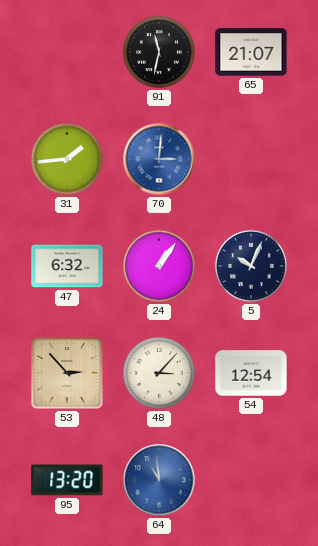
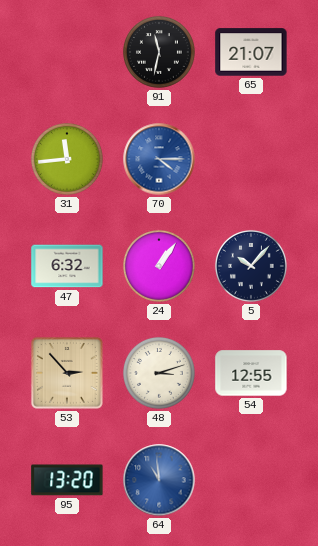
31: 1:44 -> 11:44
70: 3:01 -> 4:15
5: 10:04 -> 10:07
48: 3:07 -> 3:12
54: 12:54 -> 12:55
